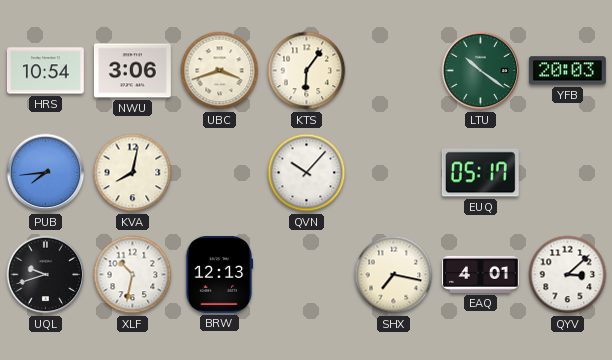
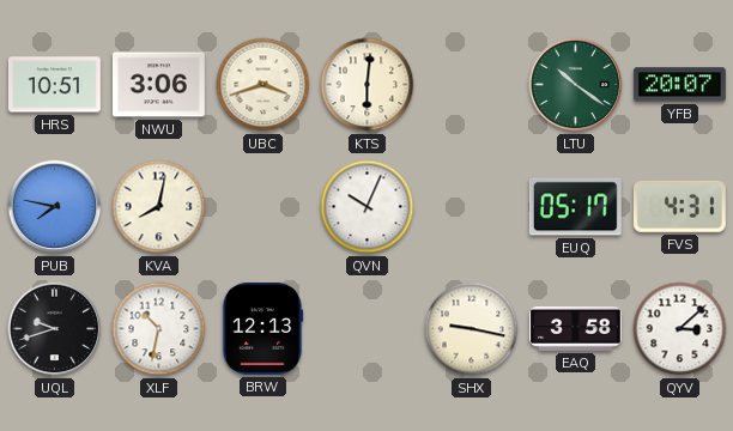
HRS: 10:54 -> 10:51
KTS: 6:06 -> 6:01
YFB: 20:03 -> 20:07
PUB: 7:44 -> 7:47
QVN: 10:07 -> 10:04
FVS: none -> 4:31
SHX: 7:17 -> 9:17
EAQ: 4:01 -> 3:58
